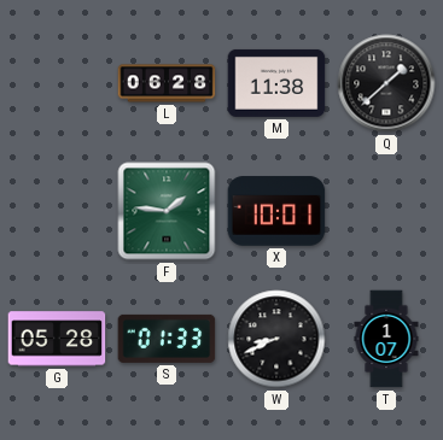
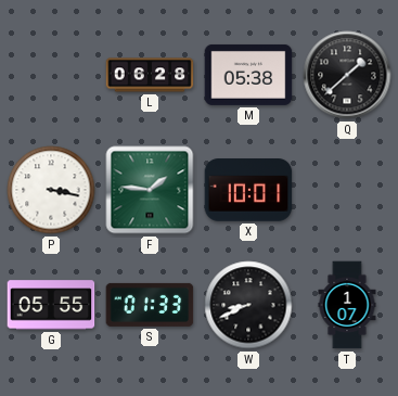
M: 11:38 -> 05:38
P: none -> 3:17
G: 05:28 -> 05:55
